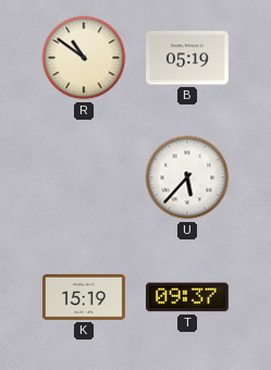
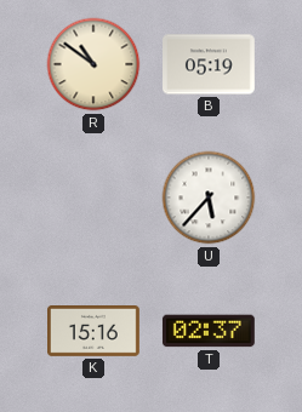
K: 15:19 -> 15:16
T: 09:37 -> 02:37
